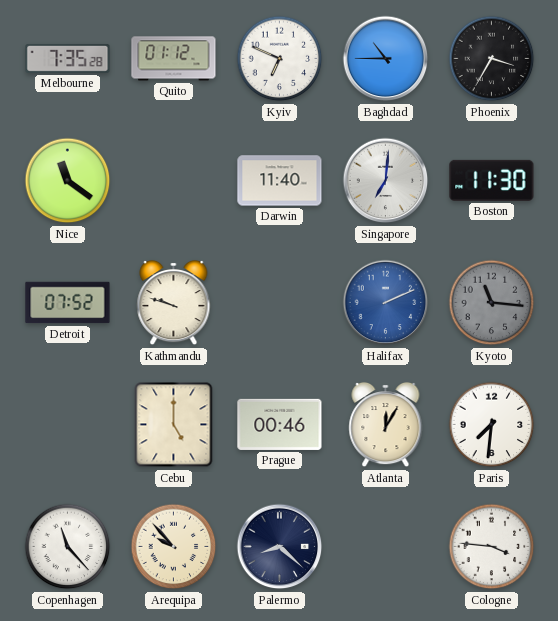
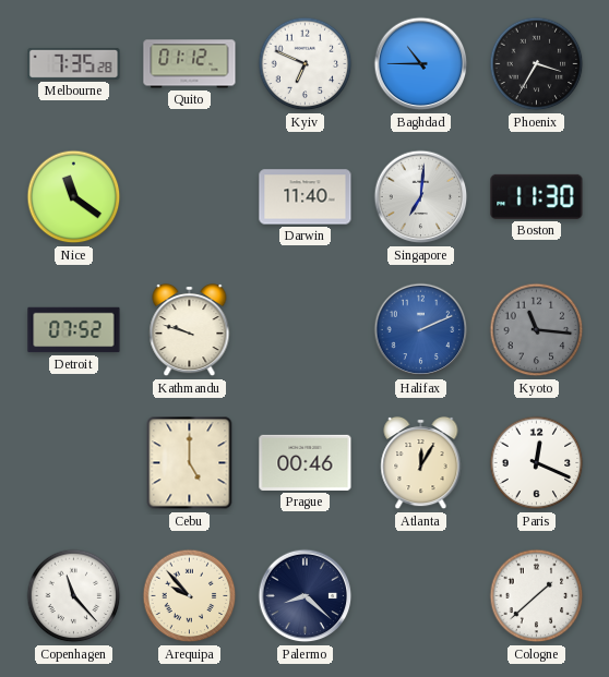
Paris: 7:31 -> 12:19
Cologne: 3:46 -> 1:38
